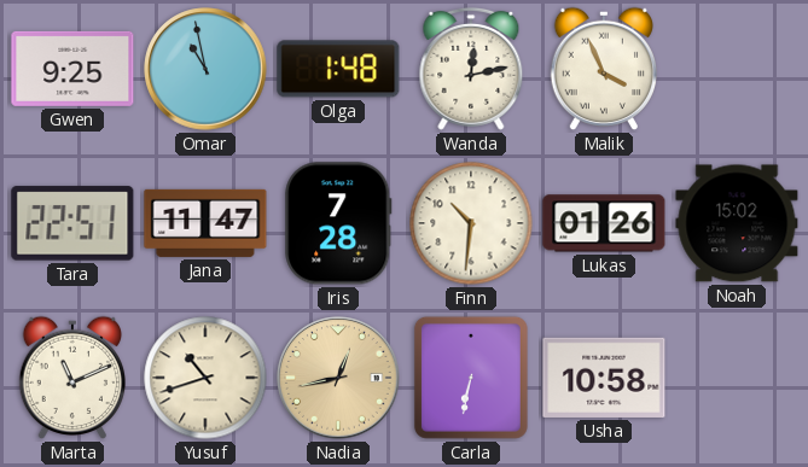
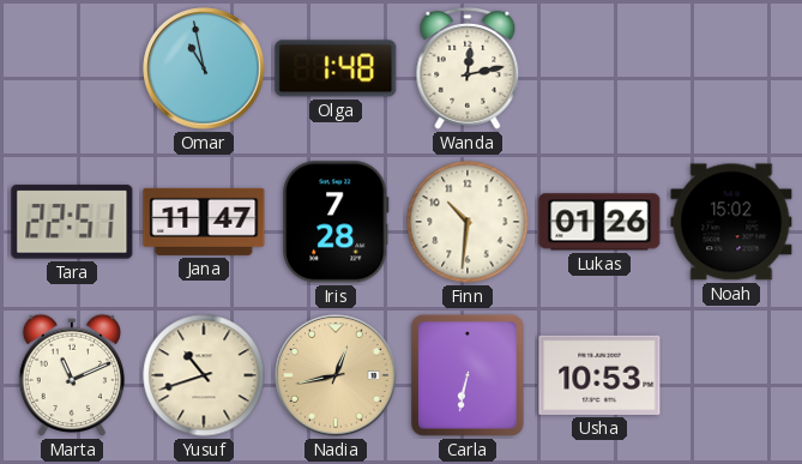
Gwen: 9:25 -> none
Malik: 3:56 -> none
Usha: 10:58 -> 10:53
